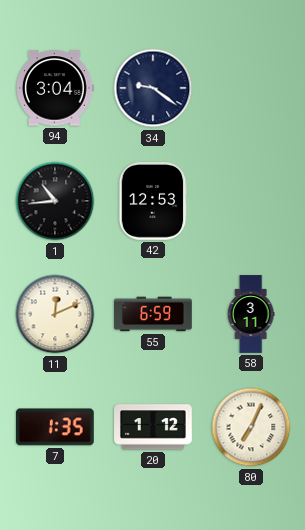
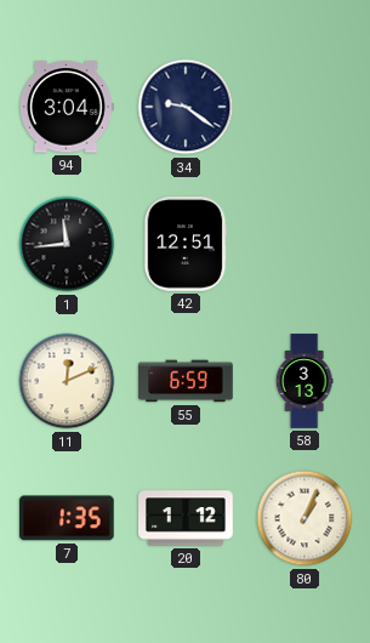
1: 10:44 -> 11:44
42: 12:53 -> 12:51
58: 3:11 -> 3:13
80: 7:04 -> 1:04
